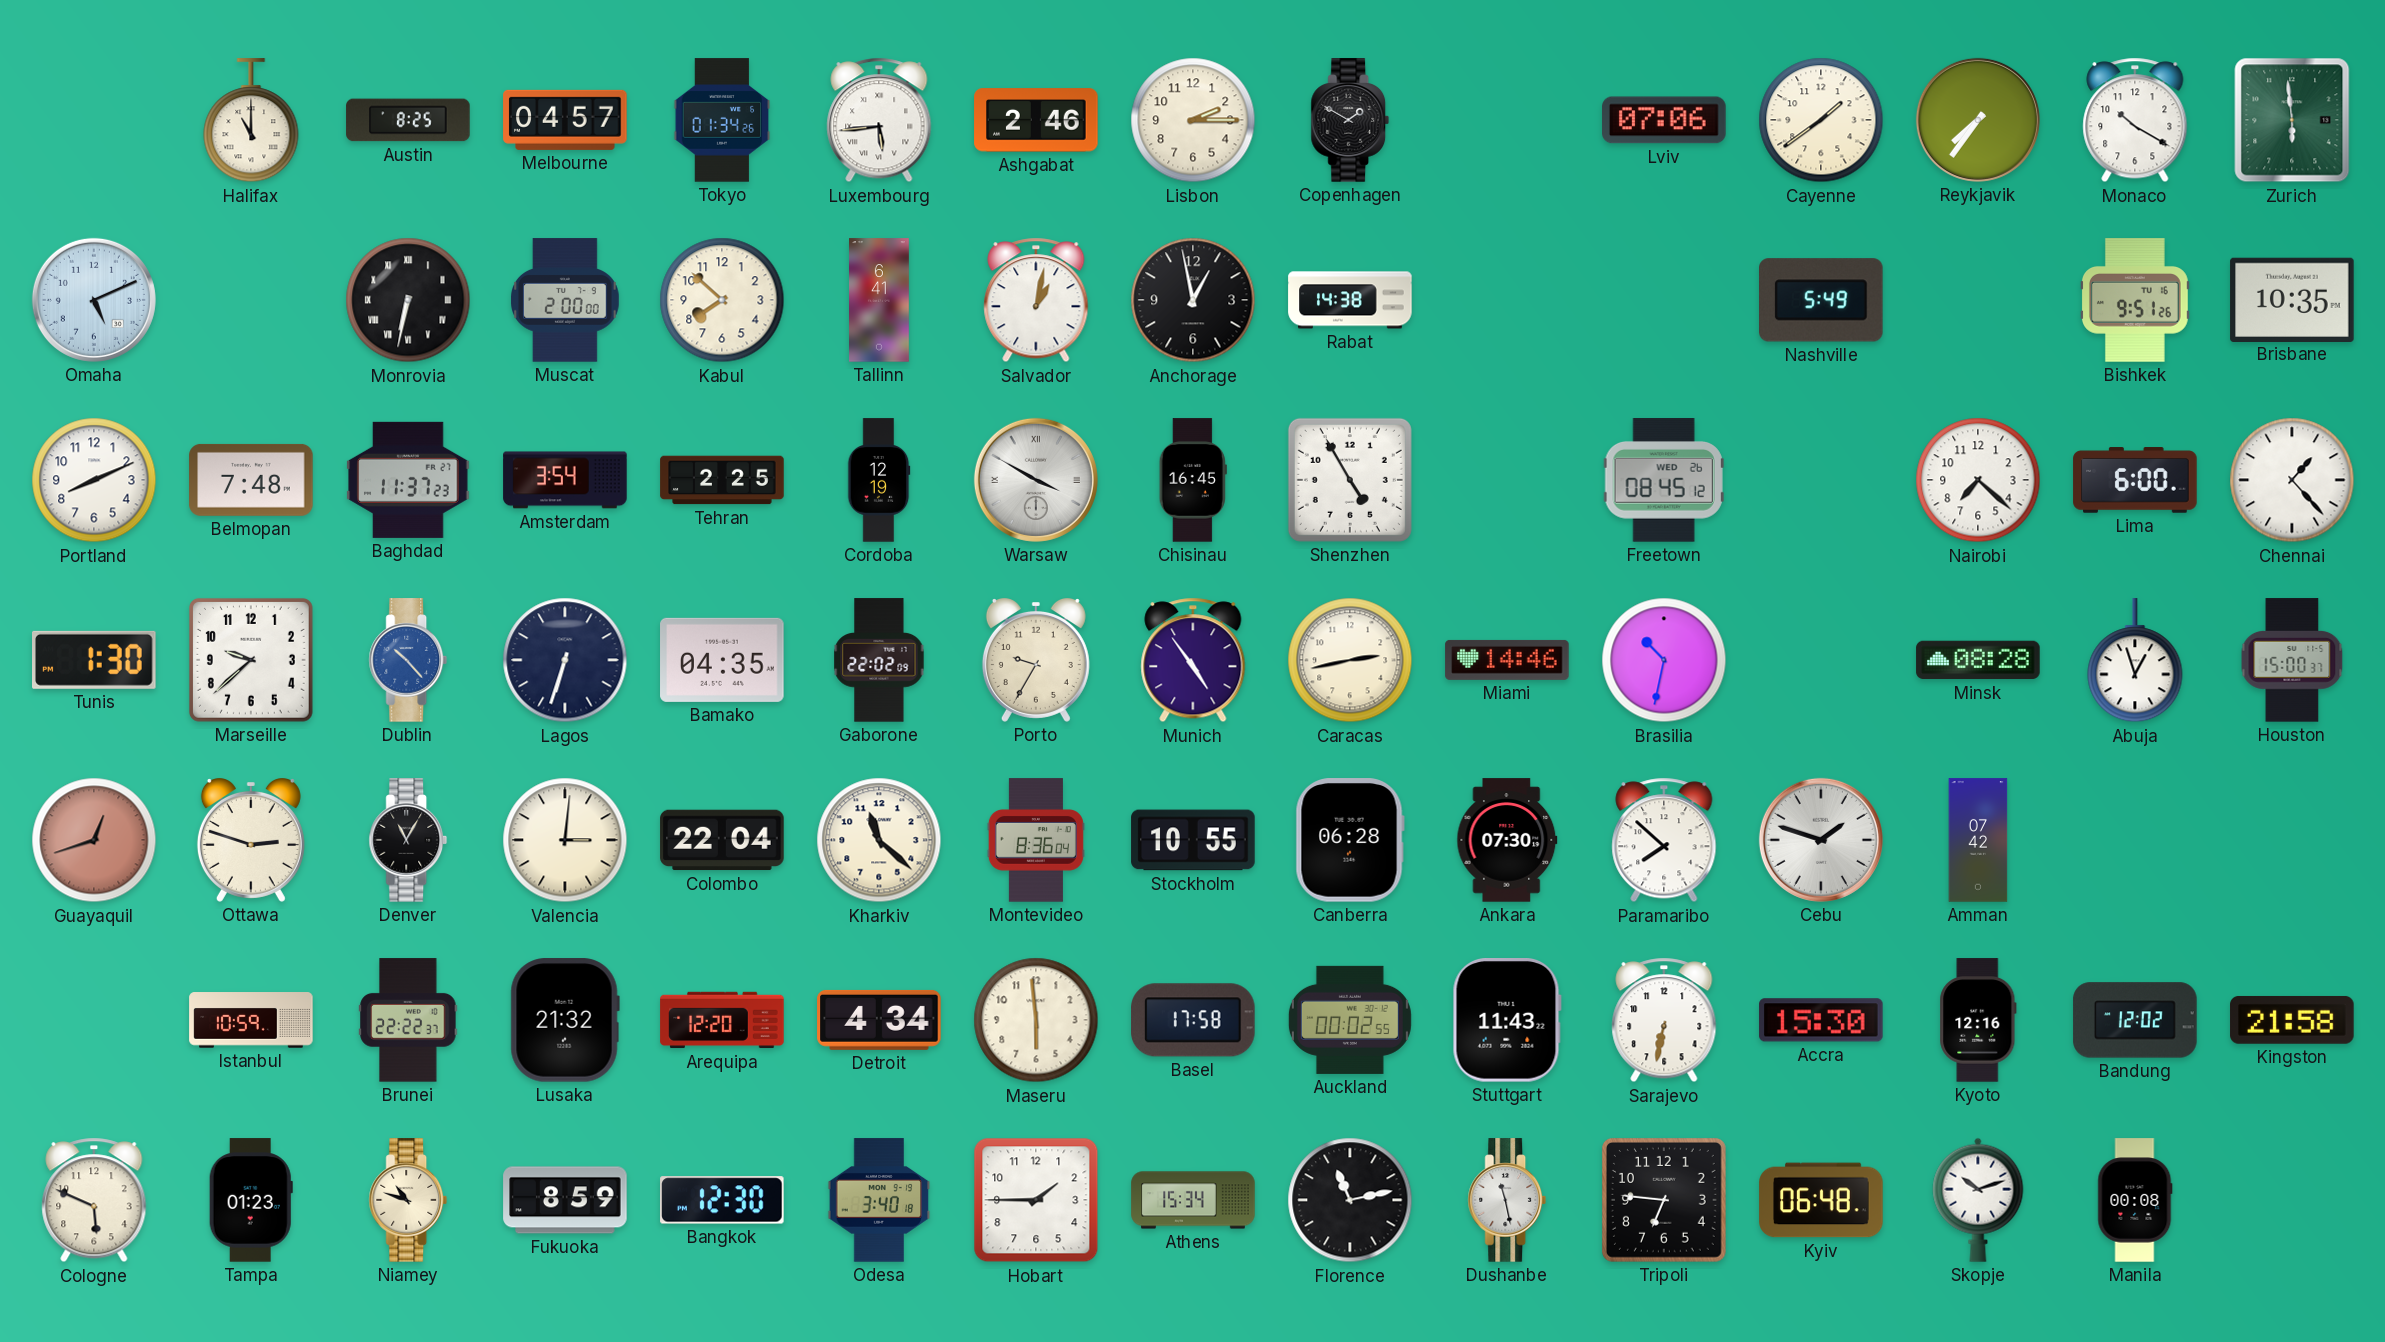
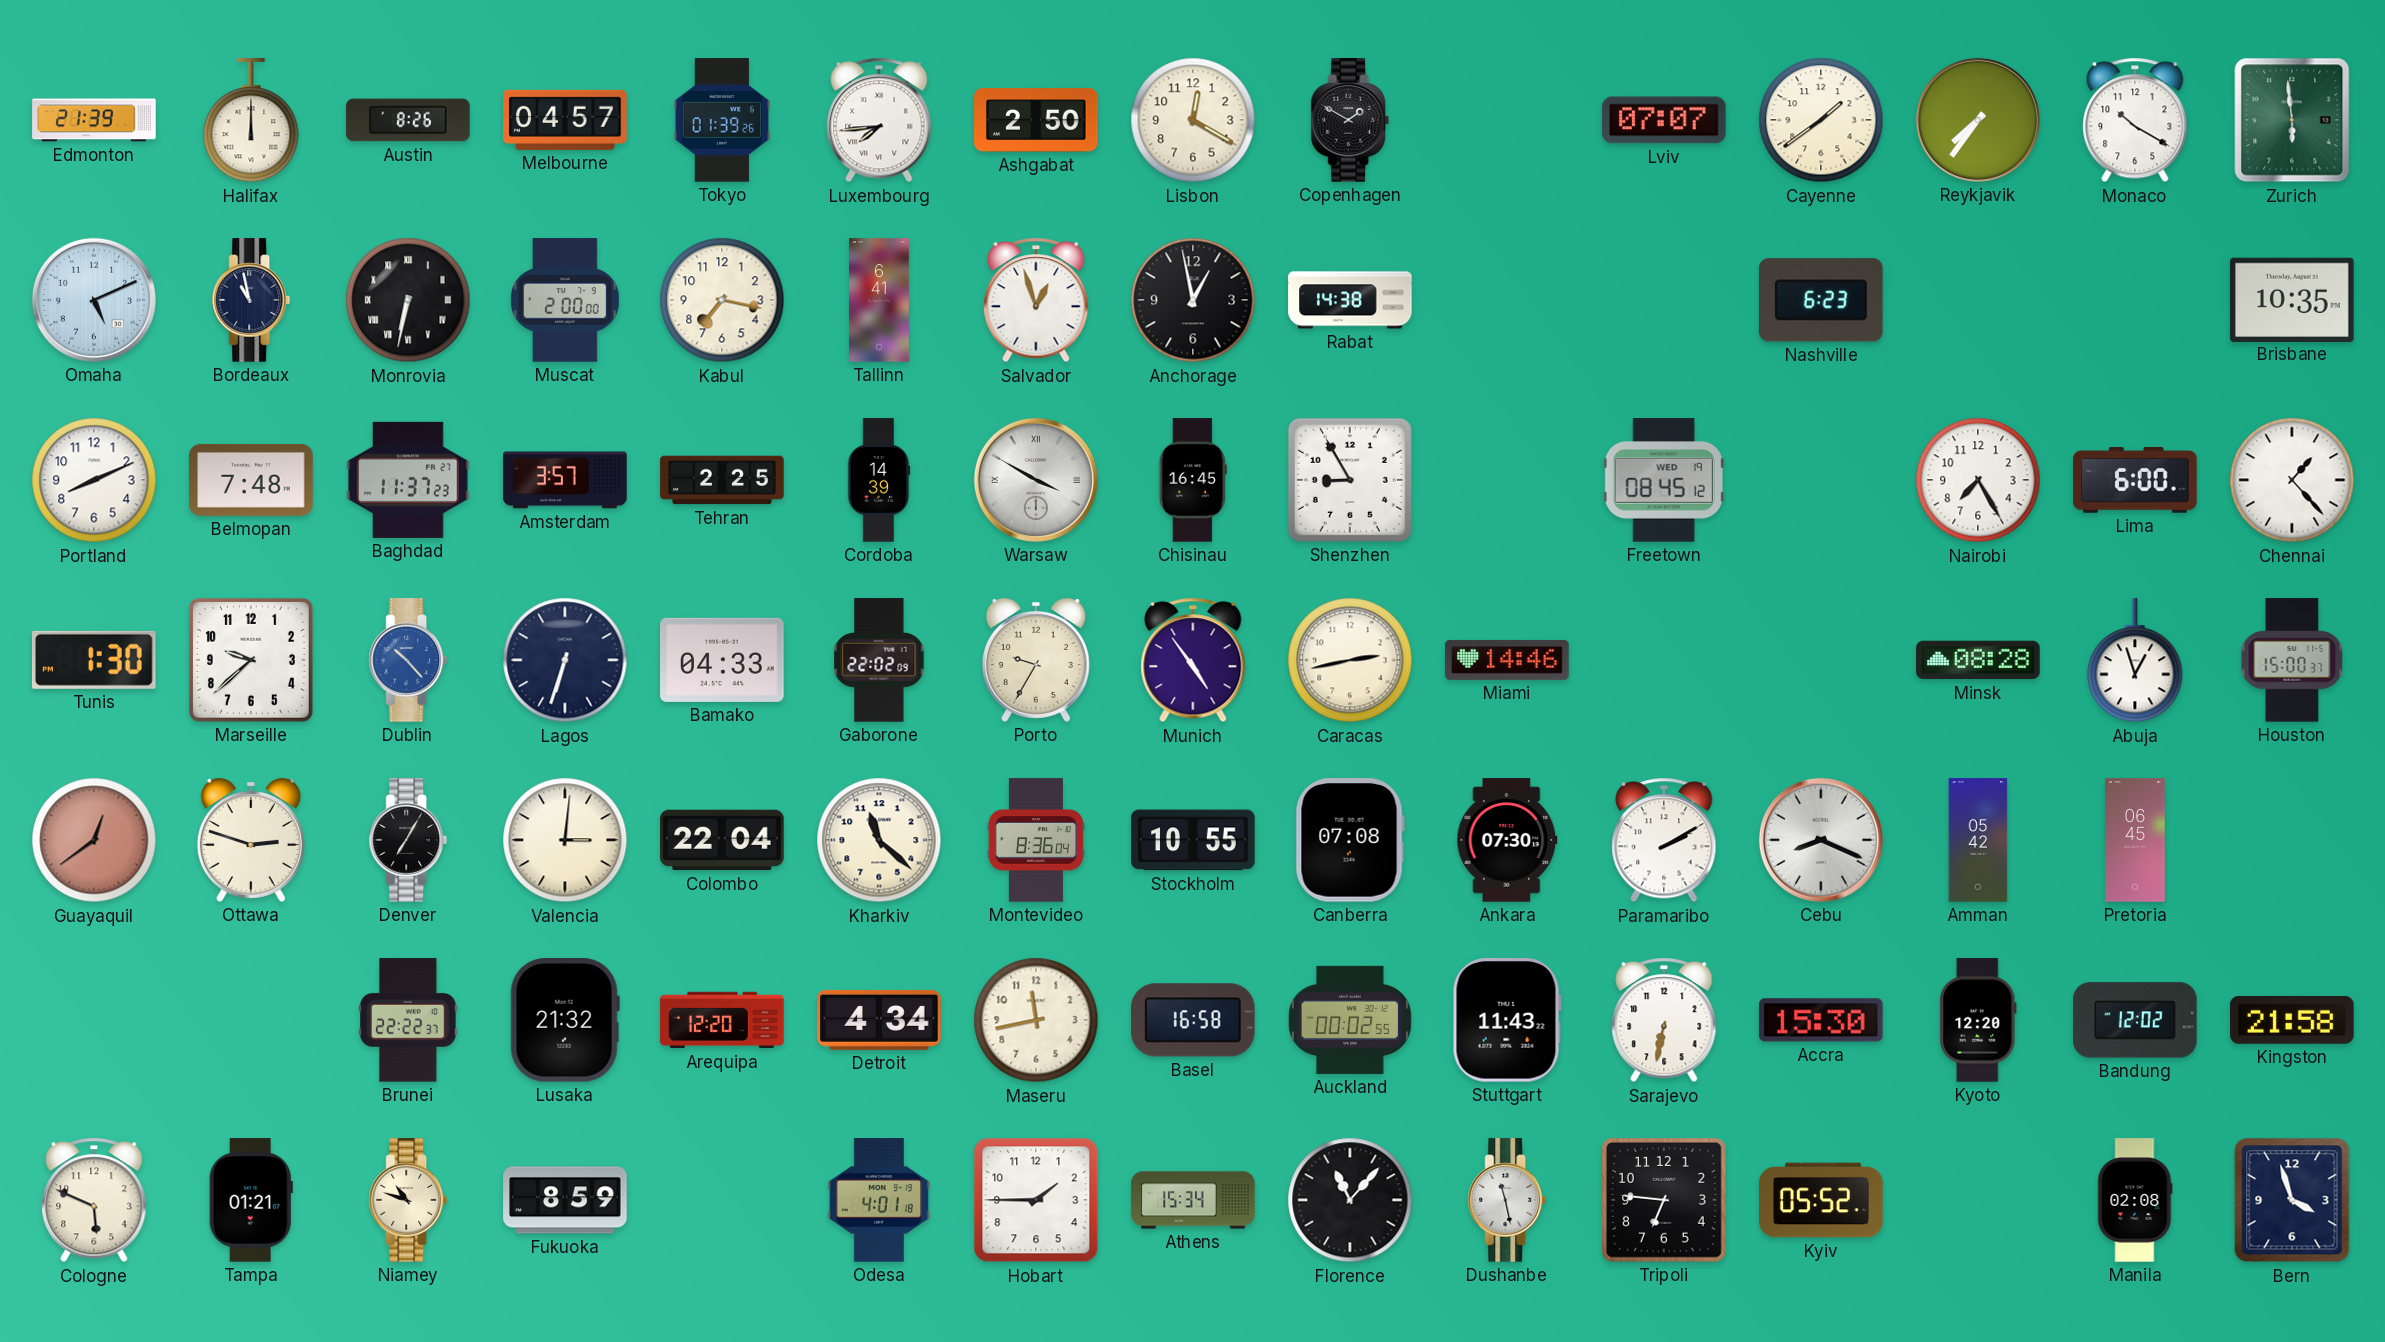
Edmonton: none -> 21:39
Halifax: 11:00 -> 12:00
Austin: 8:25 -> 8:26
Tokyo: 01:34 -> 01:39
Luxembourg: 5:44 -> 7:44
Ashgabat: 2:46 -> 2:50
Lisbon: 2:15 -> 12:20
Lviv: 07:06 -> 07:07
Bordeaux: none -> 10:58
Kabul: 7:52 -> 7:17
Salvador: 1:02 -> 12:57
Nashville: 5:49 -> 6:23
Bishkek: 9:51 -> none
Amsterdam: 3:54 -> 3:57
Cordoba: 12:19 -> 14:39
Shenzhen: 4:55 -> 8:55
Freetown date: WED 26 -> WED 19
Nairobi: 7:22 -> 7:25
Bamako: 04:35 -> 04:33
Brasilia: 10:32 -> none
Guayaquil: 12:42 -> 12:39
Denver: 11:05 -> 7:05
Canberra: 06:28 -> 07:08
Paramaribo: 7:52 -> 2:10
Cebu: 1:48 -> 8:19
Amman: 07:42 -> 05:42
Pretoria: none -> 06:45
Istanbul: 10:59 -> none
Maseru: 5:59 -> 11:43
Basel: 17:58 -> 16:58
Kyoto: 12:16 -> 12:20
Tampa: 01:23 -> 01:21
Bangkok: 12:30 -> none
Odesa: 3:40 -> 4:01
Florence: 11:13 -> 11:07
Kyiv: 06:48 -> 05:52
Skopje: 10:12 -> none
Manila: 00:08 -> 02:08
Bern: none -> 3:57
